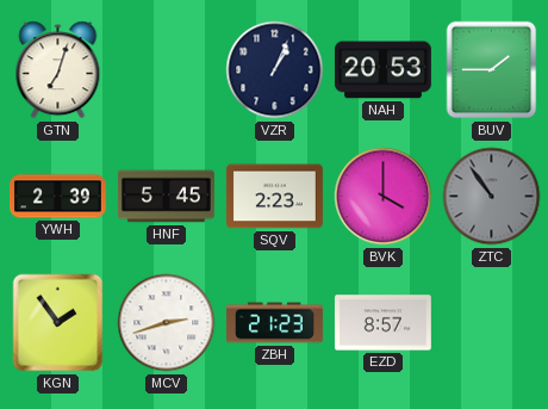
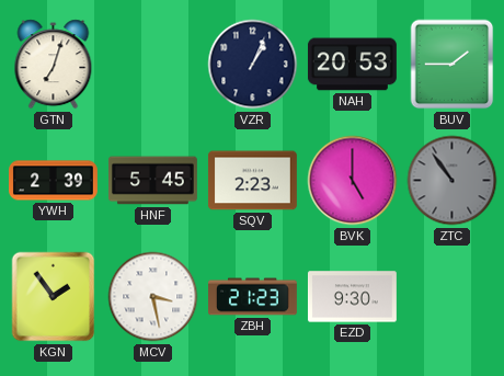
BVK: 4:00 -> 5:00
MCV: 2:42 -> 3:28
EZD: 8:57 -> 9:30
